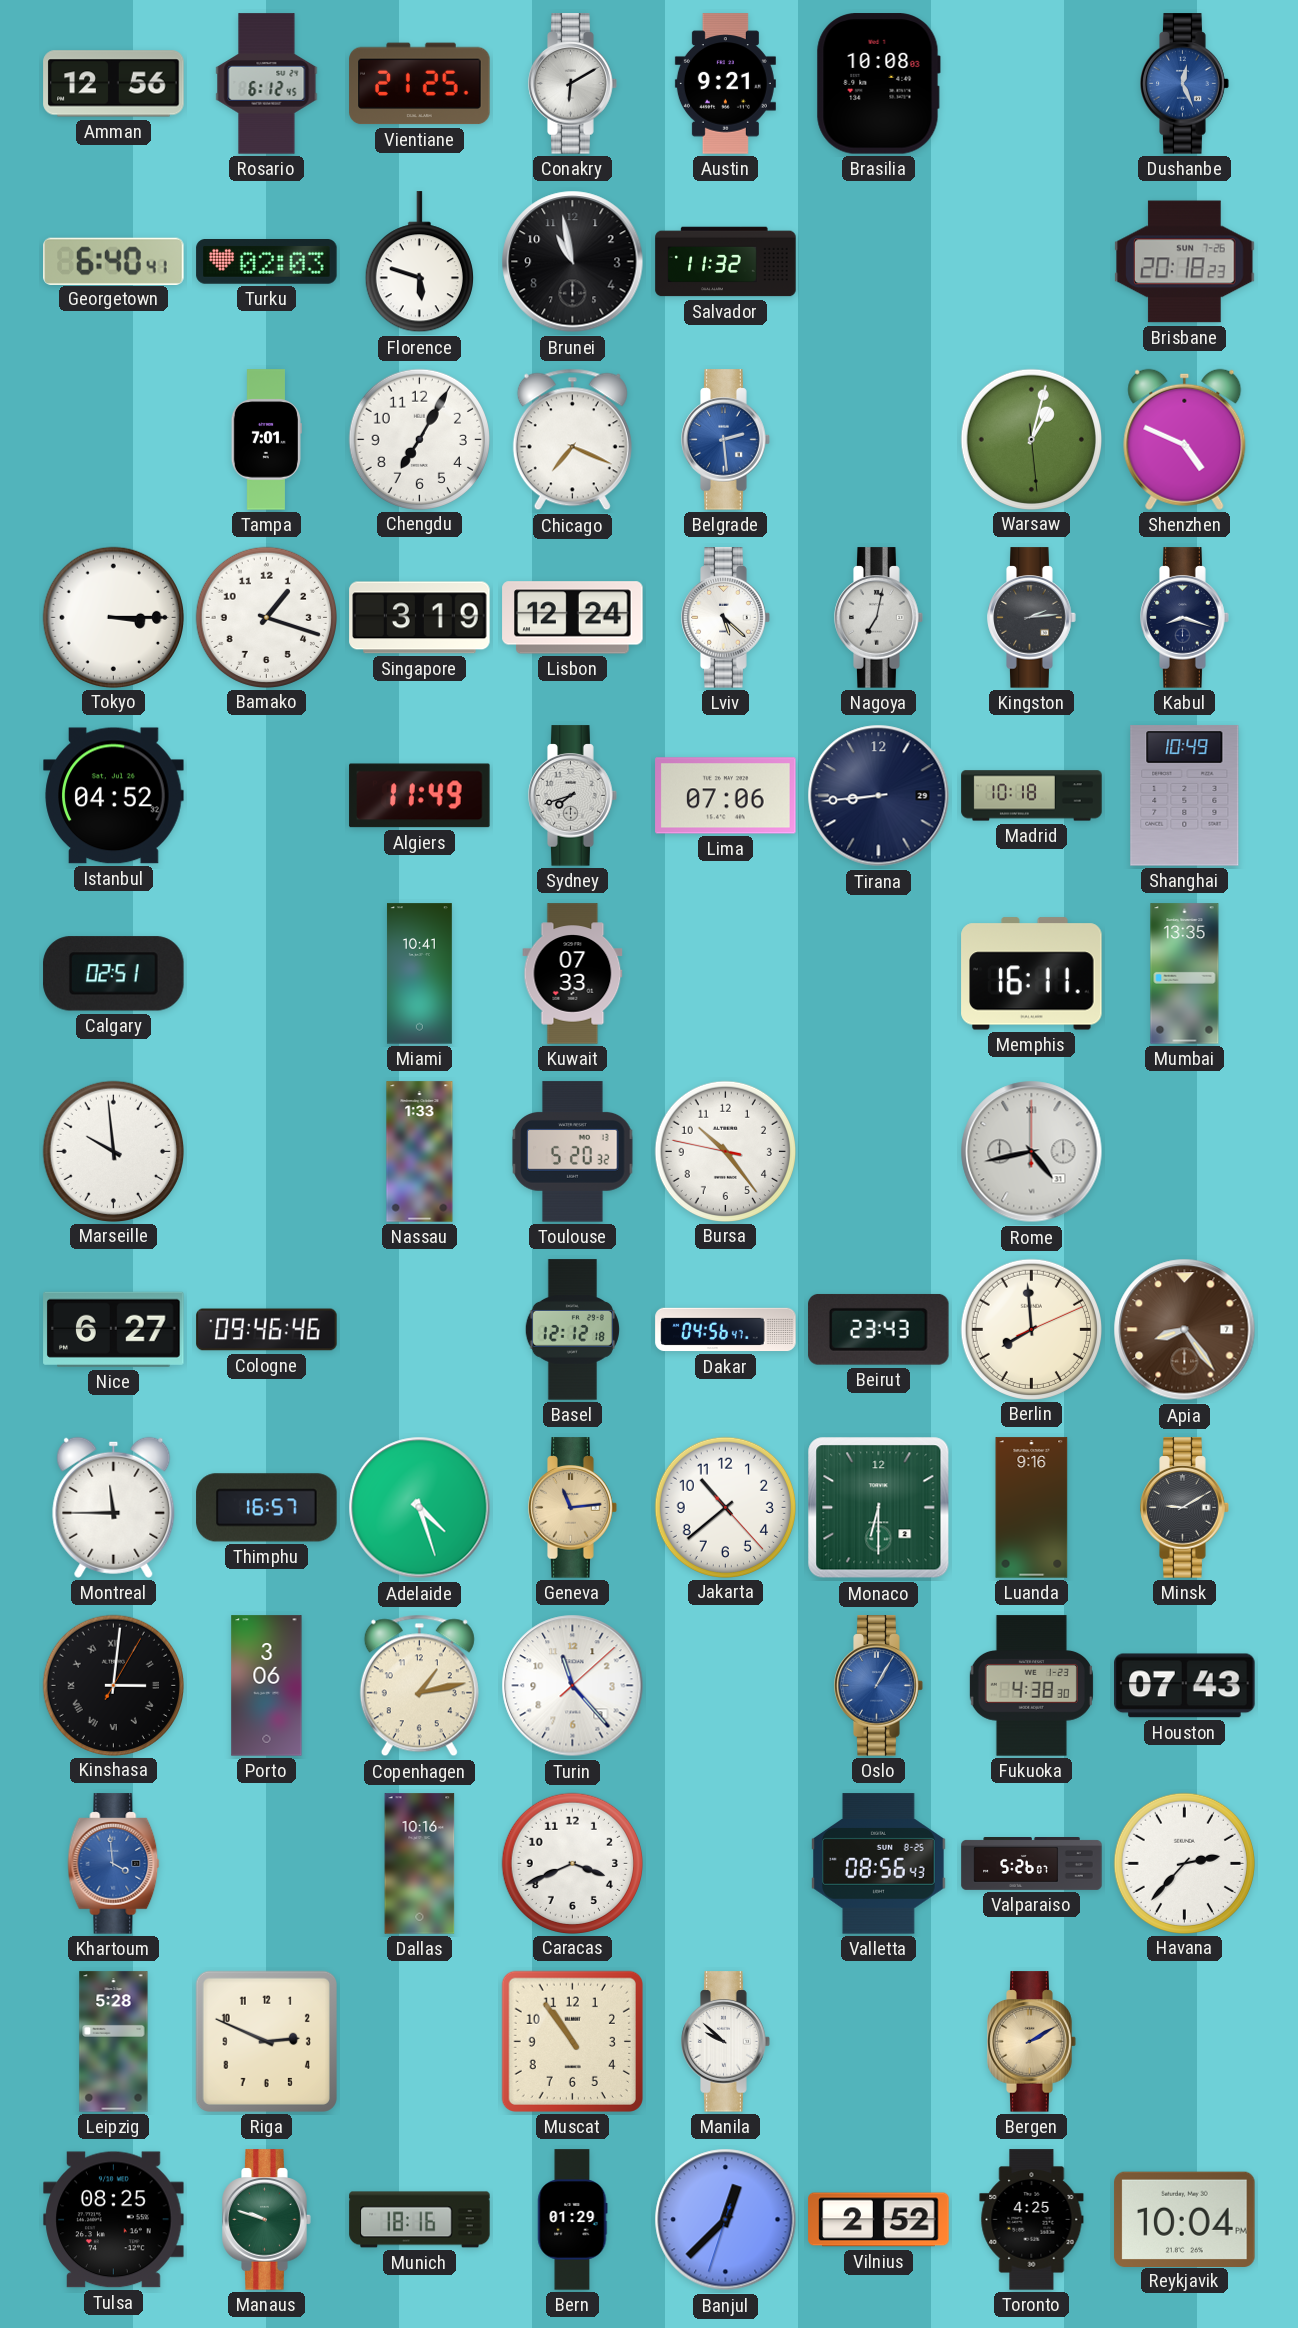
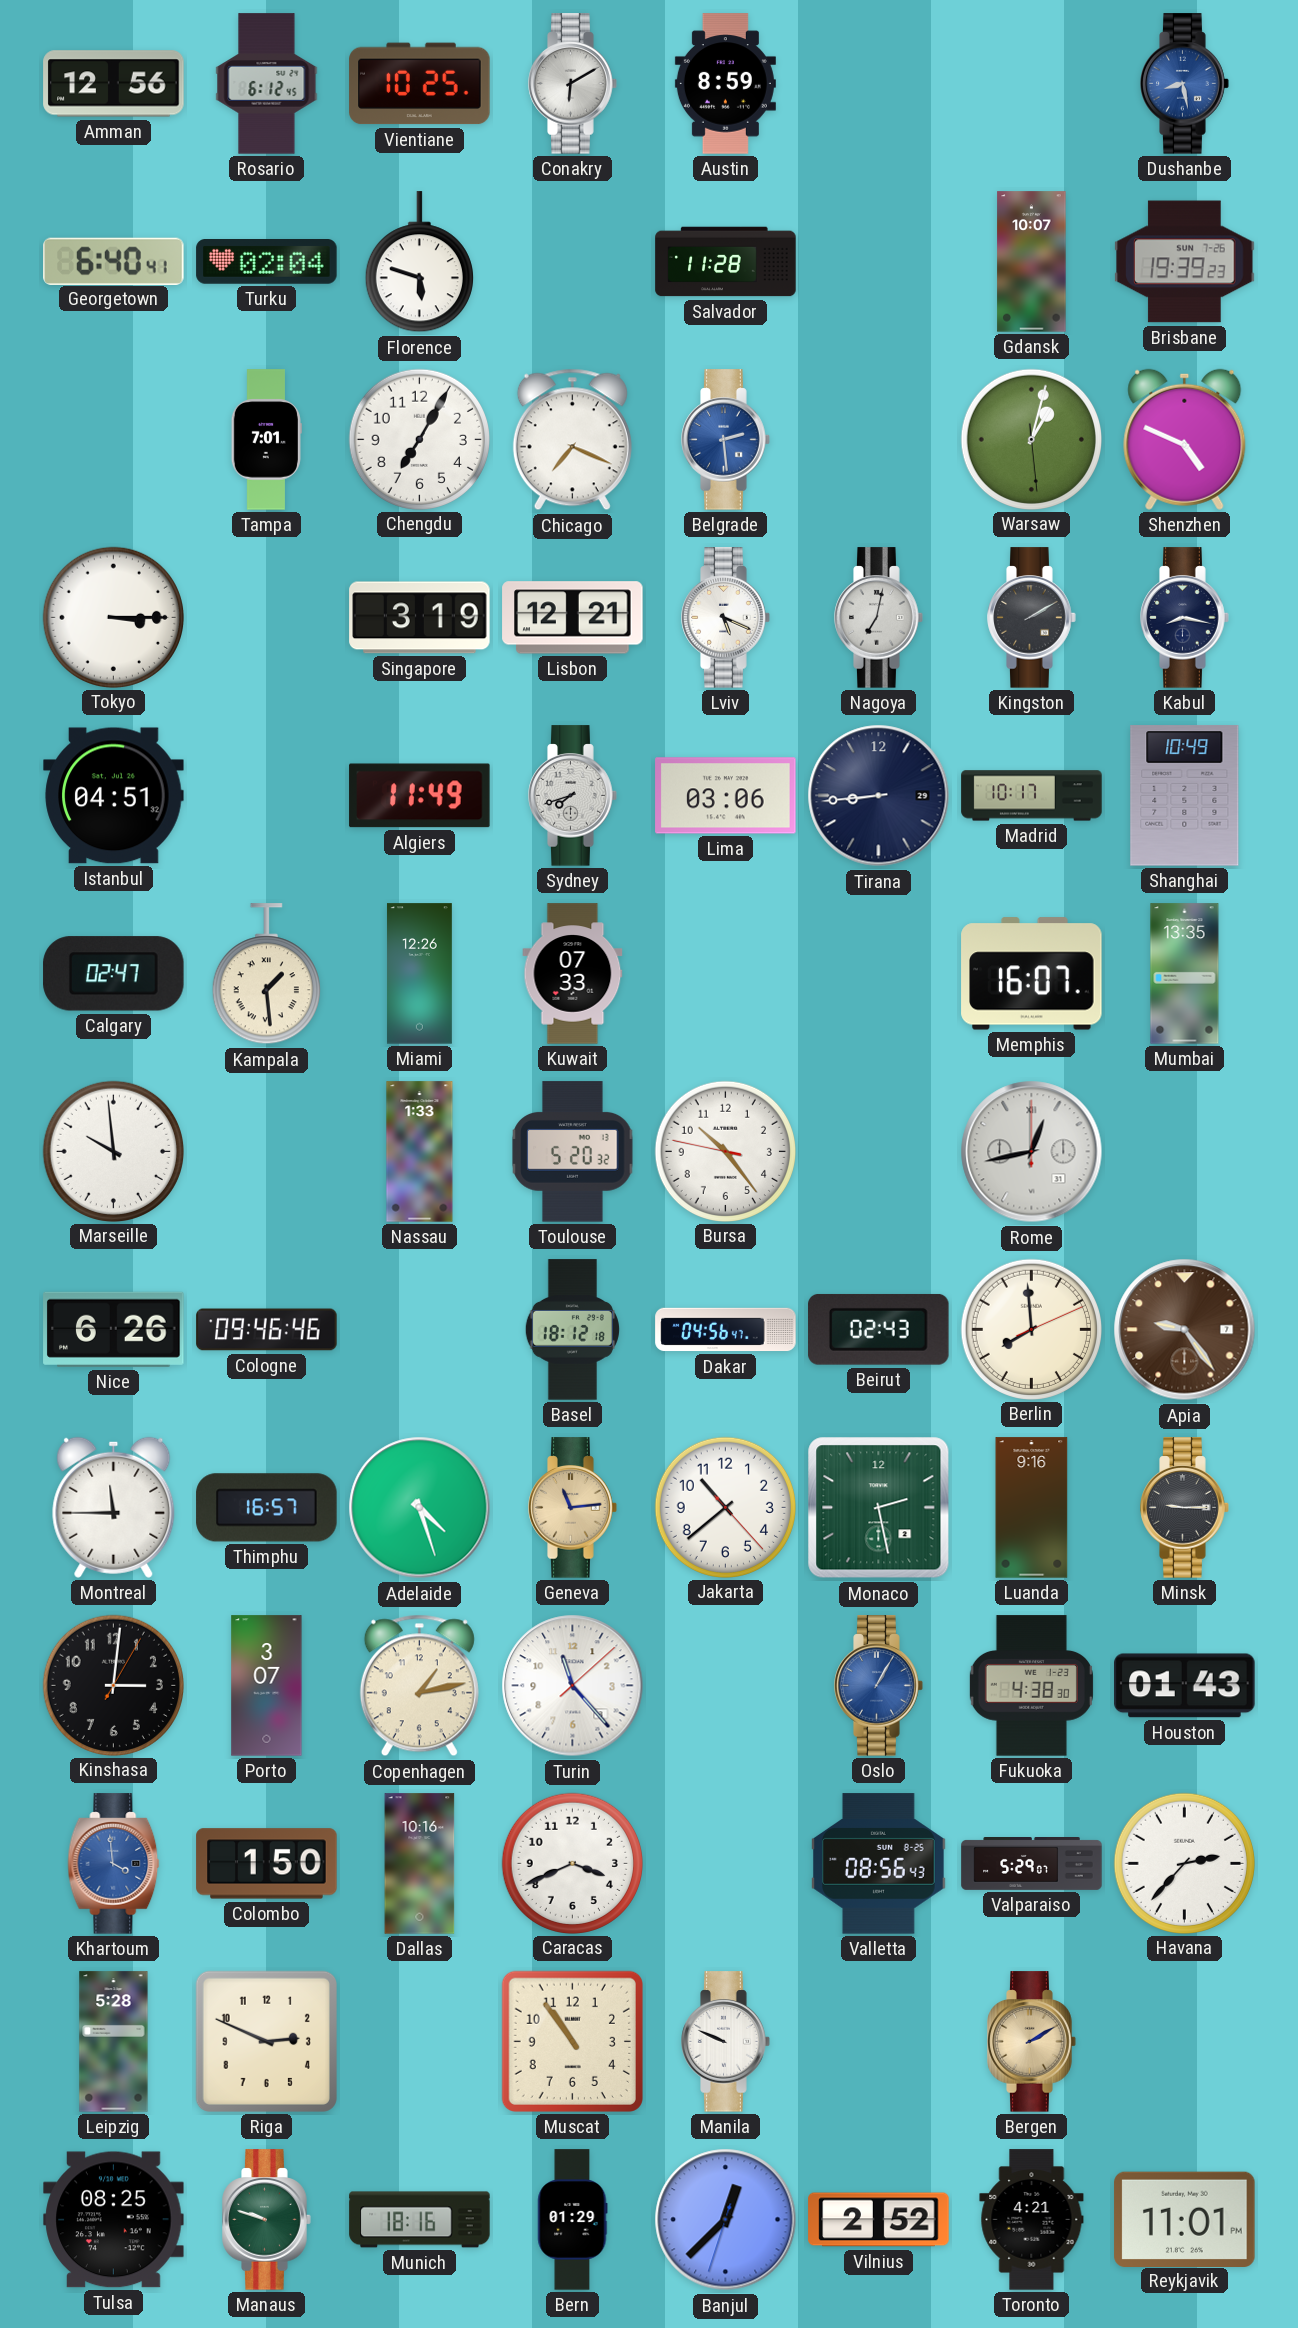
Vientiane: 21:25 -> 10:25
Austin: 9:21 -> 8:59
Brasilia: 10:08 -> none
Dushanbe: 12:26 -> 8:28
Turku: 02:03 -> 02:04
Brunei: 10:58 -> none
Salvador: 11:32 -> 11:28
Gdansk: none -> 10:07
Brisbane: 20:18 -> 19:39
Bamako: 1:18 -> none
Lisbon: 12:24 -> 12:21
Lviv: 5:22 -> 5:19
Kingston: 2:14 -> 2:10
Kabul: 8:18 -> 8:17
Istanbul: 04:52 -> 04:51
Lima: 07:06 -> 03:06
Madrid: 10:18 -> 10:17
Calgary: 02:51 -> 02:47
Kampala: none -> 1:29
Miami: 10:41 -> 12:26
Memphis: 16:11 -> 16:07
Rome: 4:43 -> 12:43
Nice: 6:27 -> 6:26
Basel: 12:12 -> 18:12
Beirut: 23:43 -> 02:43
Apia: 8:24 -> 9:24
Monaco: 6:30 -> 2:28
Minsk: 9:10 -> 9:15
Kinshasa numerals: Roman -> Arabic
Porto: 3:06 -> 3:07
Houston: 07:43 -> 01:43
Colombo: none -> 1:50
Valparaiso: 5:26 -> 5:29
Manila: 9:52 -> 9:49
Toronto: 4:25 -> 4:21
Reykjavik: 10:04 -> 11:01
